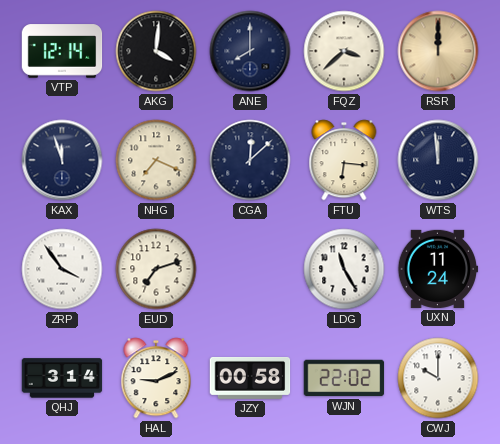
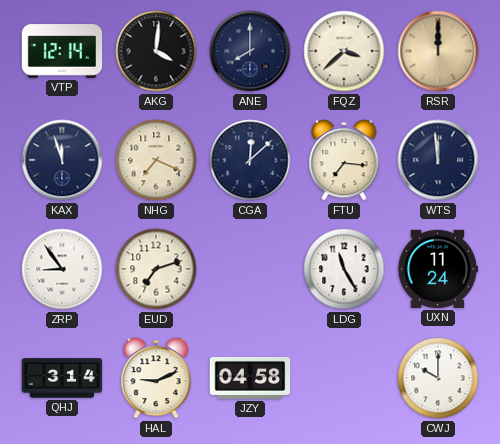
FTU: 6:16 -> 7:16
ZRP: 3:54 -> 8:54
JZY: 00:58 -> 04:58
WJN: 22:02 -> none
